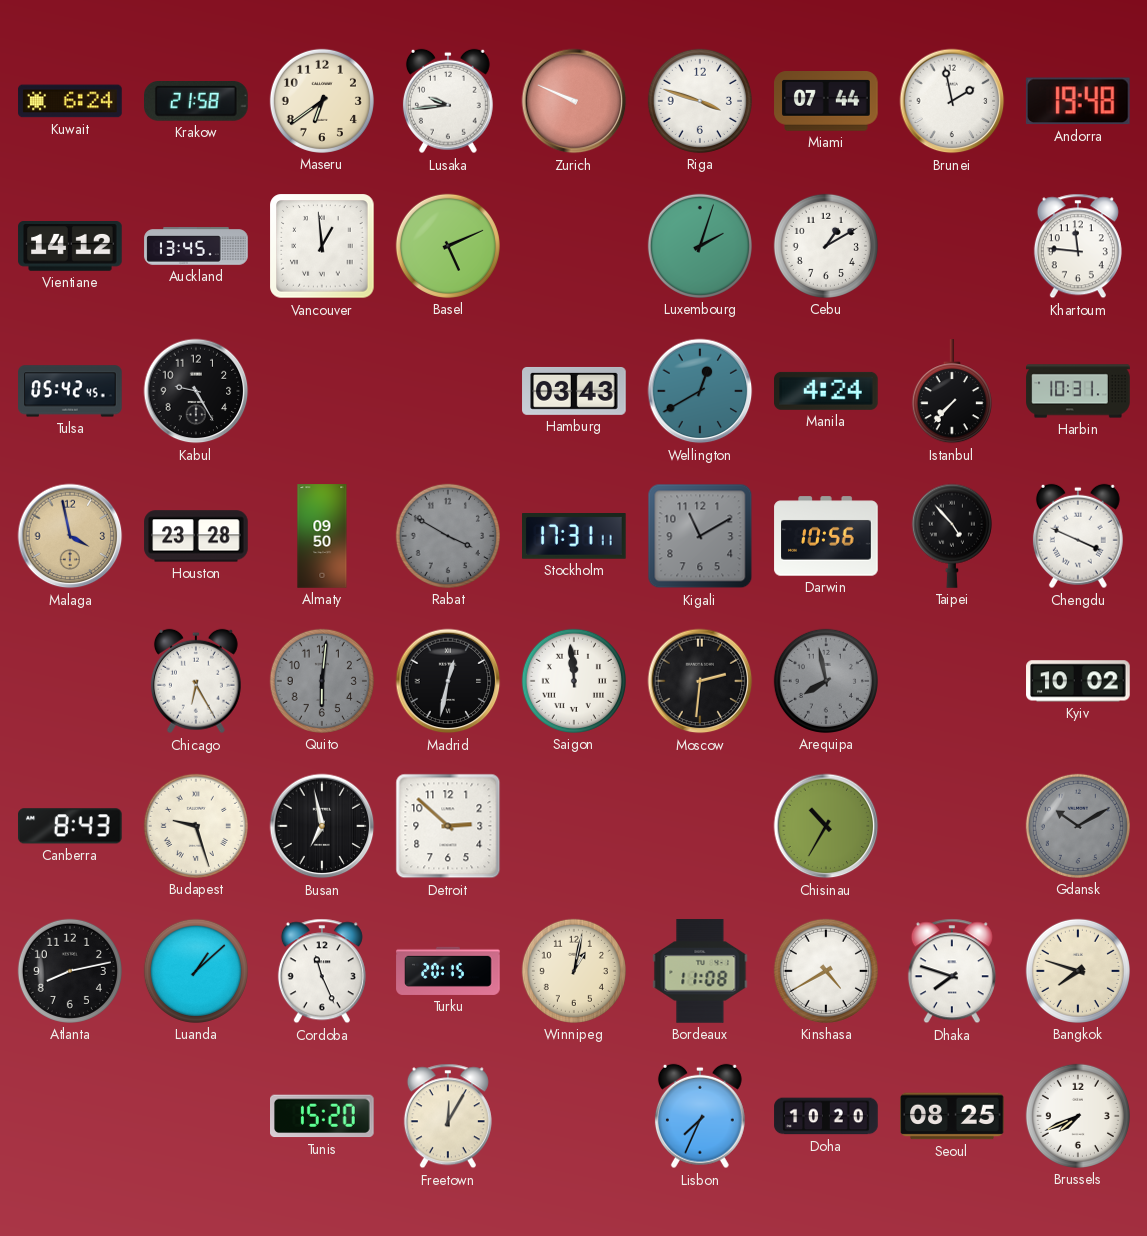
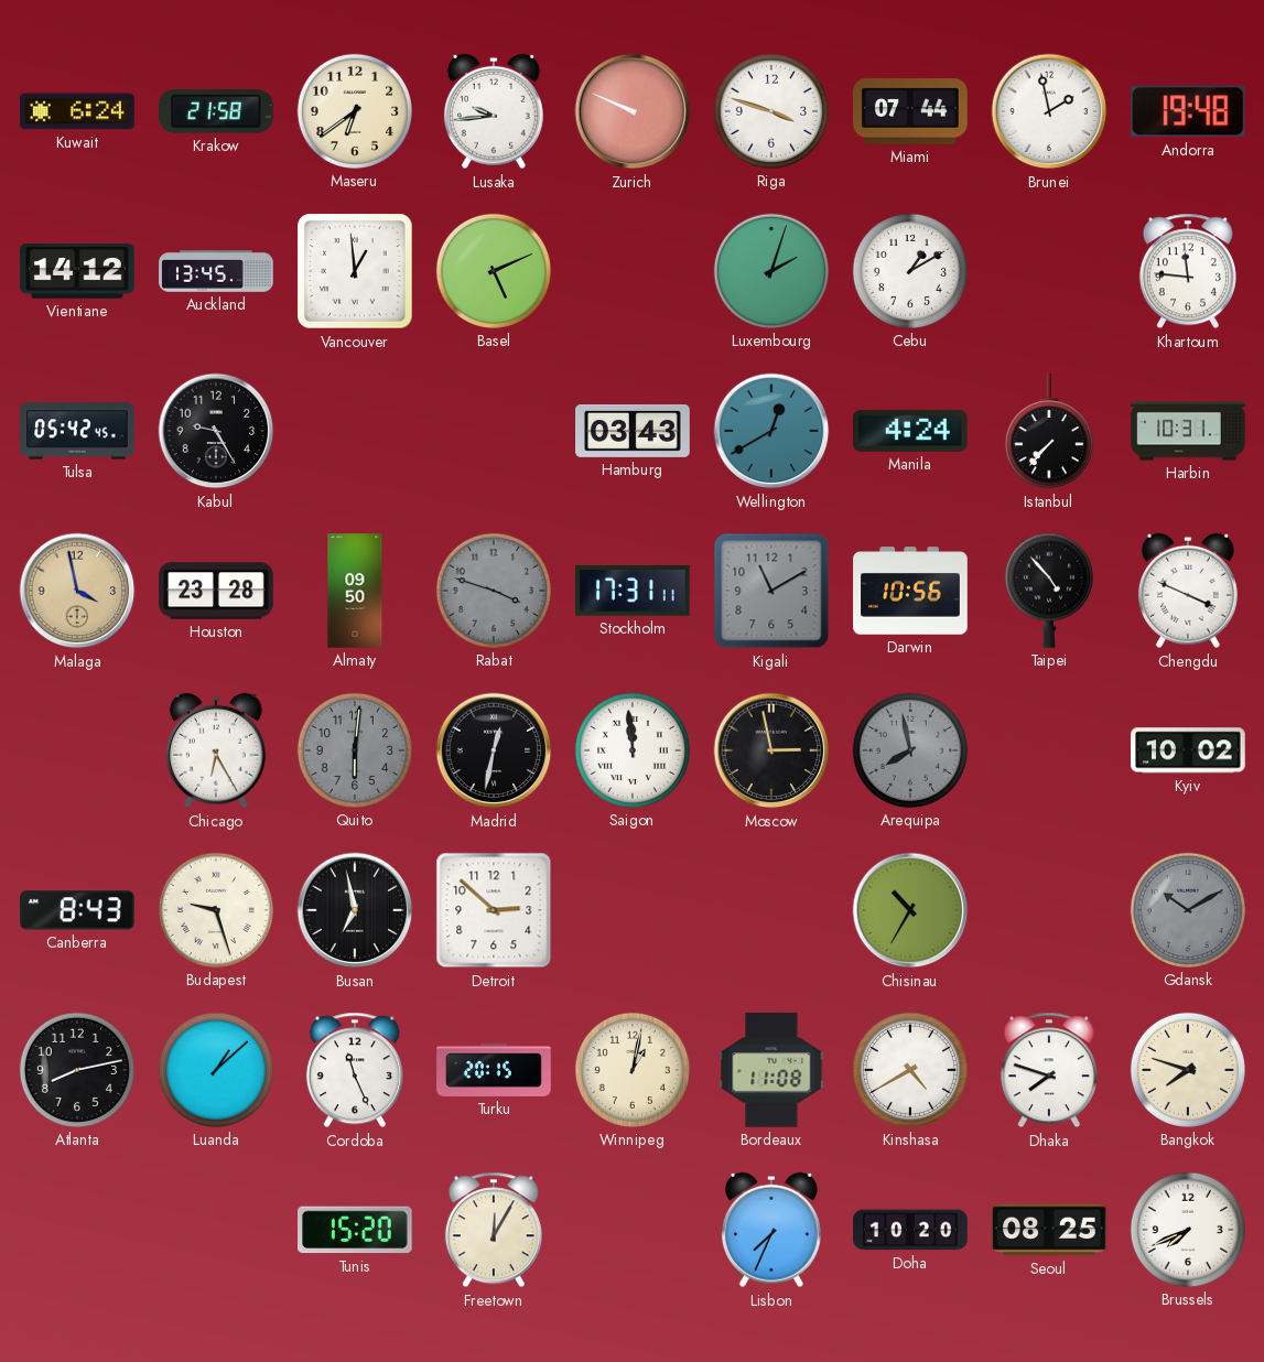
Rabat: 3:50 -> 3:48
Moscow: 2:31 -> 2:58
